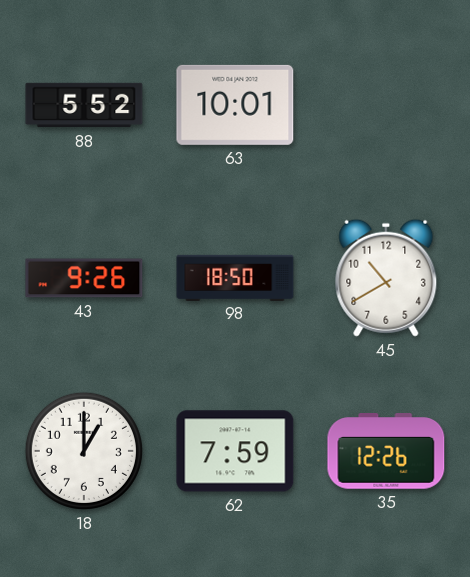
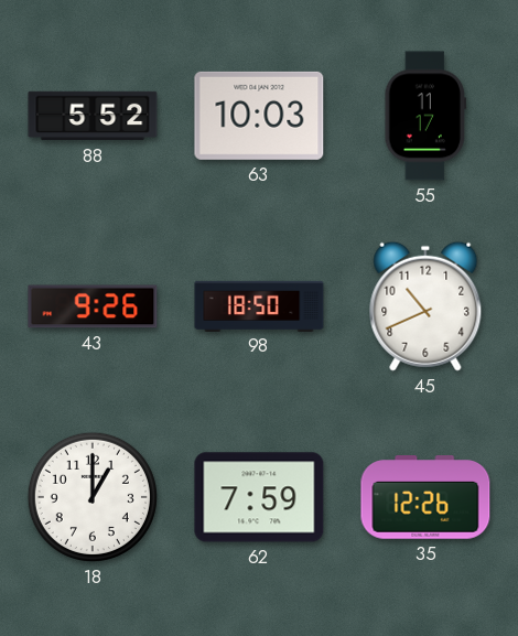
63: 10:01 -> 10:03
55: none -> 11:17
45: 10:40 -> 10:41
